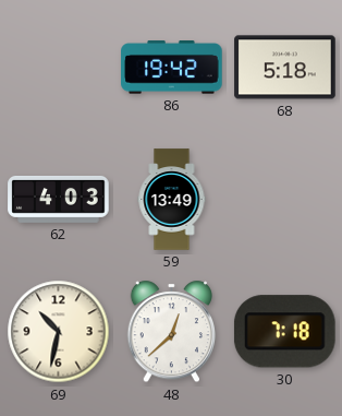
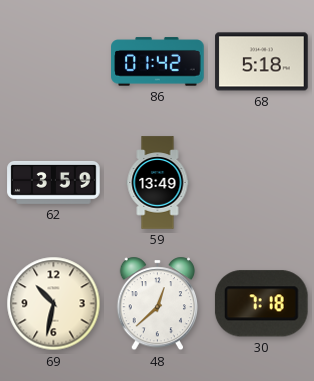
86: 19:42 -> 01:42
62: 4:03 -> 3:59
